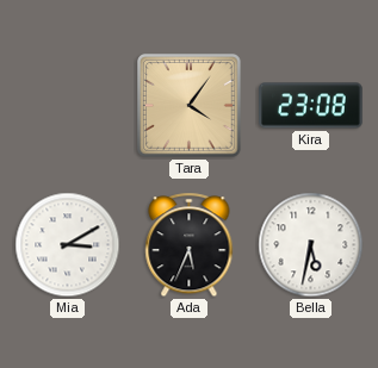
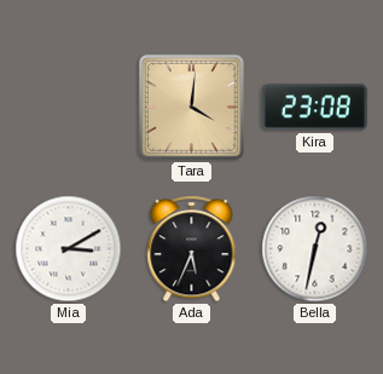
Tara: 4:06 -> 4:01
Bella: 5:32 -> 12:32
